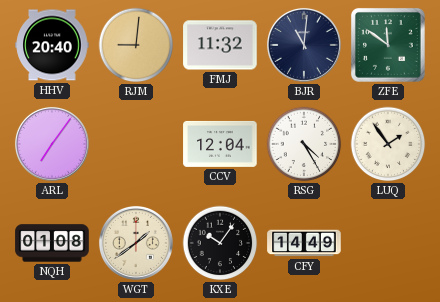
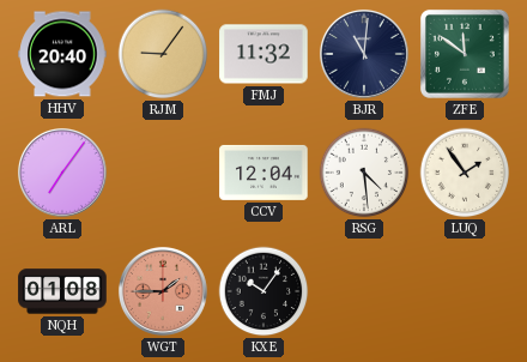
RJM: 9:01 -> 9:06
RSG: 4:25 -> 4:29
WGT: 1:39 -> 1:45
WGT dial: cream -> salmon
CFY: 14:49 -> none
